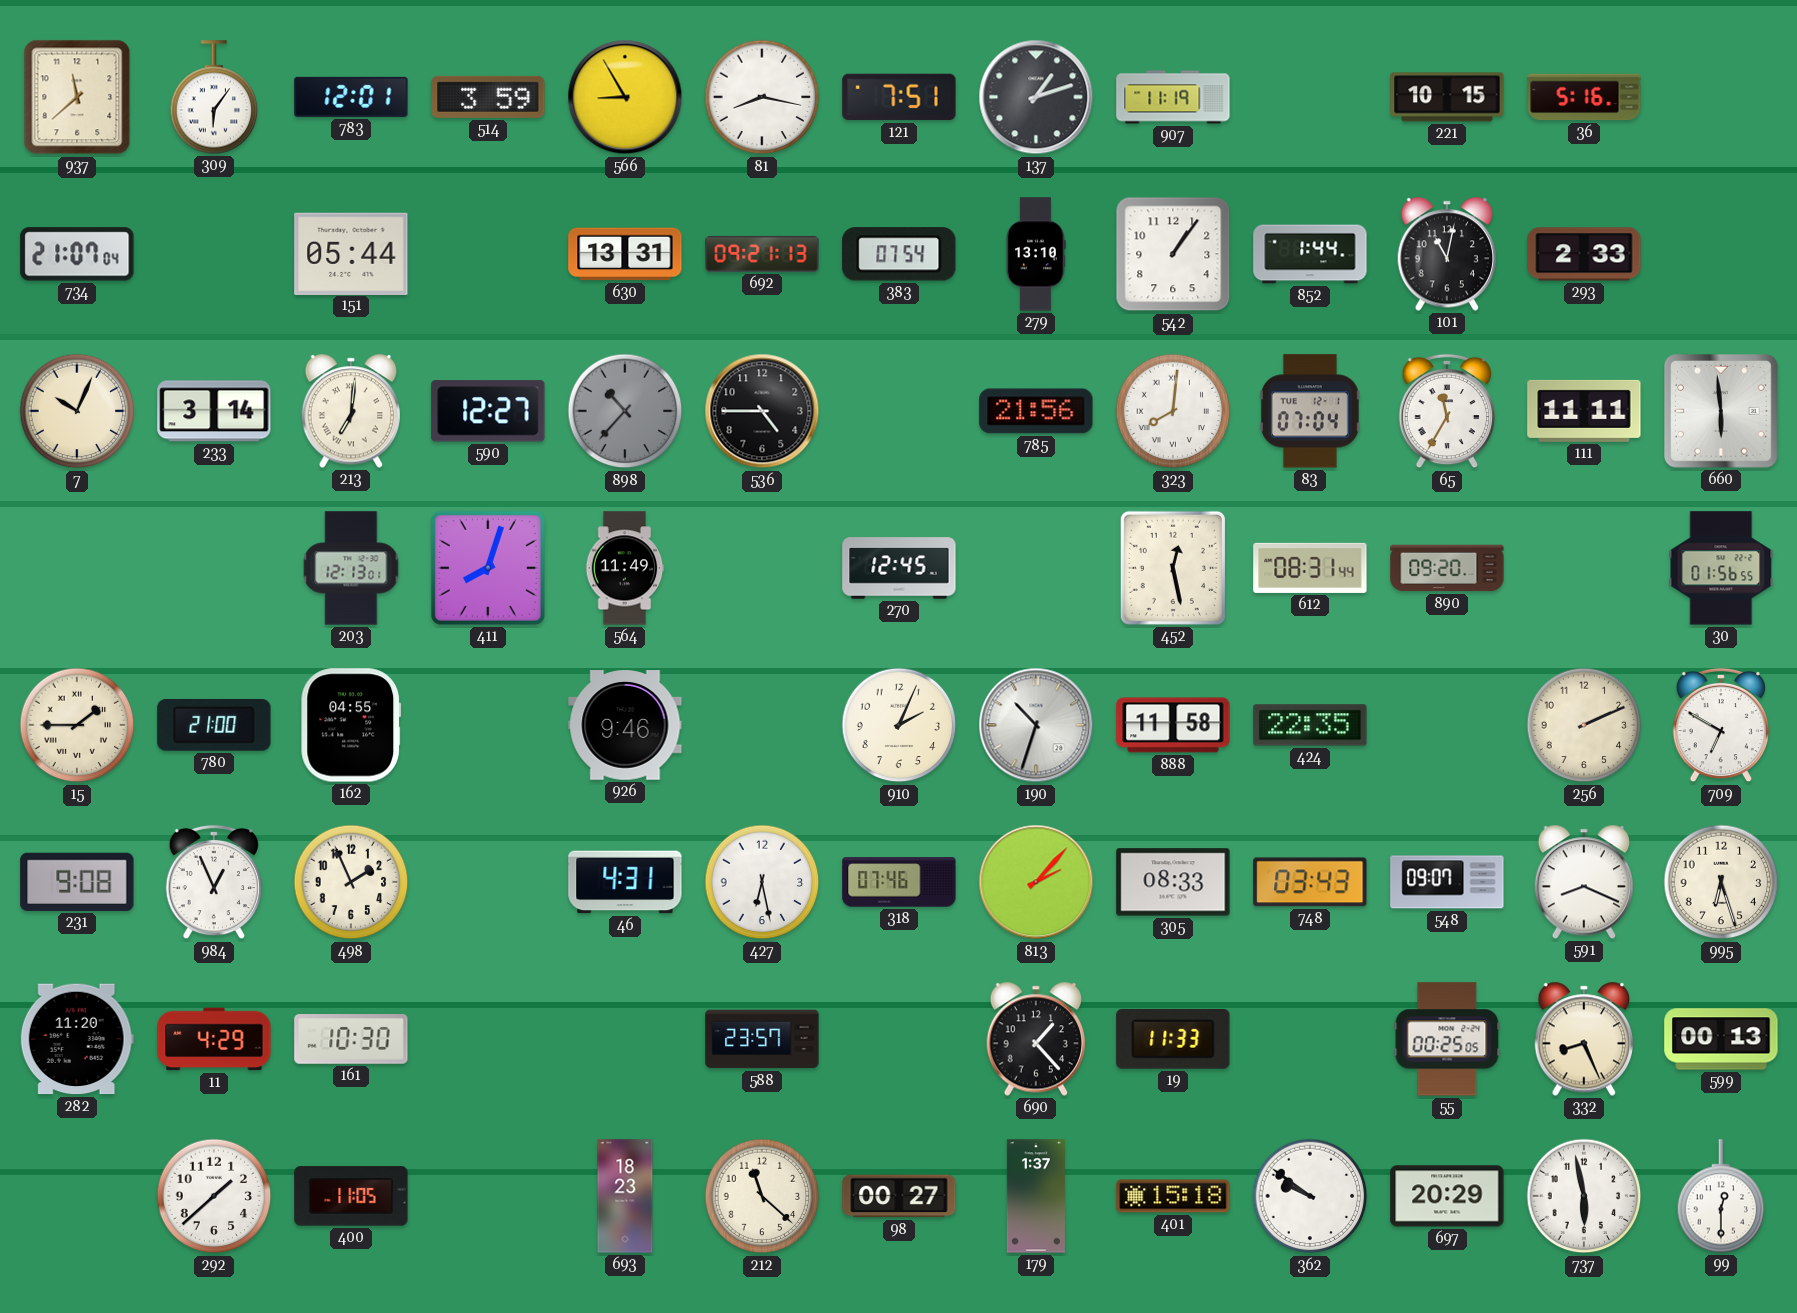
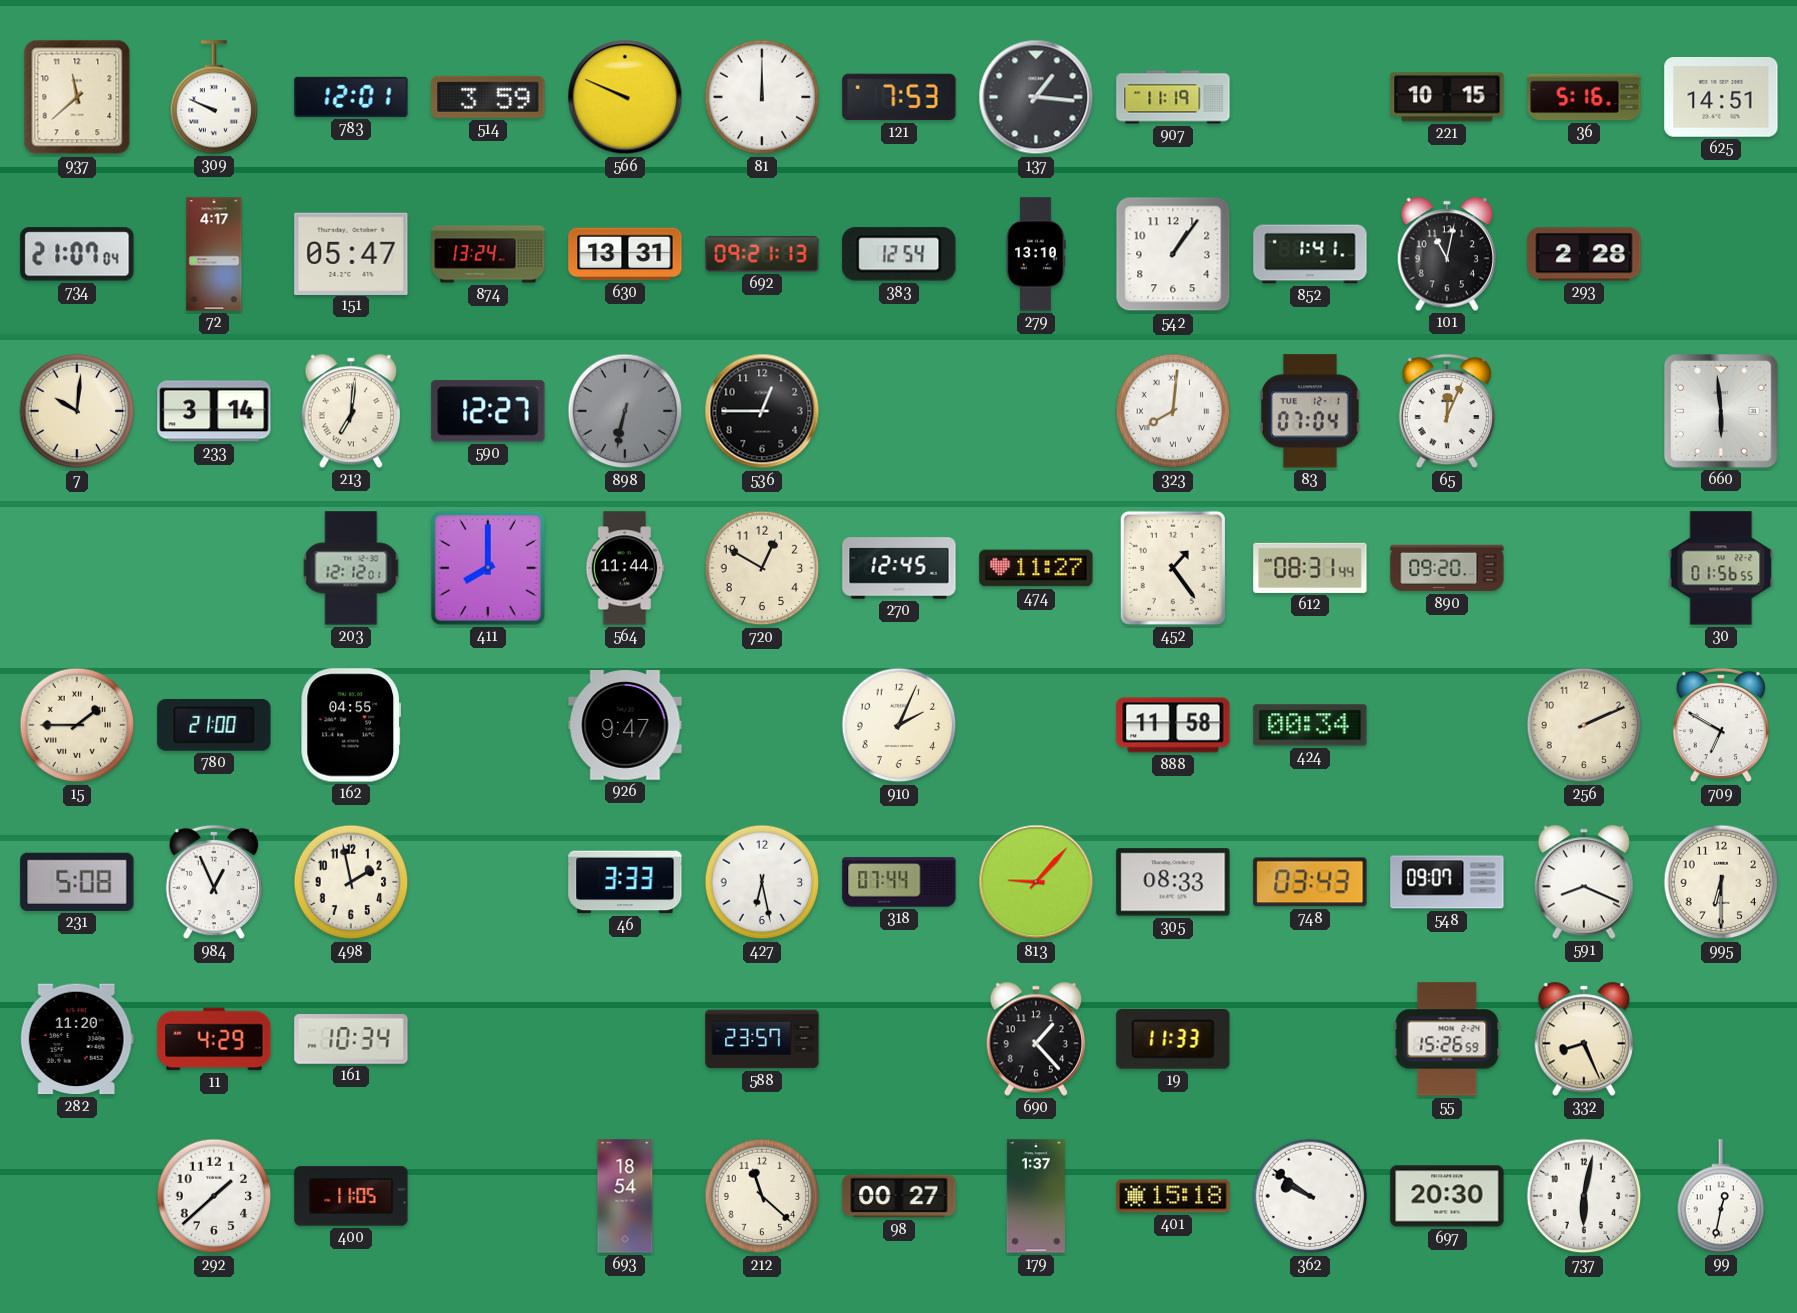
309: 6:06 -> 9:49
566: 8:55 -> 9:49
81: 8:17 -> 12:00
121: 7:51 -> 7:53
137: 1:12 -> 1:16
625: none -> 14:51
72: none -> 4:17
151: 05:44 -> 05:47
874: none -> 13:24
383: 07:54 -> 12:54
852: 1:44 -> 1:41
293: 2:33 -> 2:28
7: 10:04 -> 10:01
898: 10:37 -> 6:32
536: 4:45 -> 12:45
785: 21:56 -> none
65: 11:35 -> 12:04
111: 11:11 -> none
203: 12:13 -> 12:12
411: 8:03 -> 8:00
564: 11:49 -> 11:44
720: none -> 12:50
474: none -> 11:27
452: 12:28 -> 1:24
926: 9:46 -> 9:47
190: 10:33 -> none
424: 22:35 -> 00:34
231: 9:08 -> 5:08
498: 1:56 -> 1:58
46: 4:31 -> 3:33
318: 07:46 -> 07:44
813: 2:07 -> 9:07
995: 6:27 -> 6:30
161: 10:30 -> 10:34
55: 00:25 -> 15:26
599: 00:13 -> none
693: 18:23 -> 18:54
697: 20:29 -> 20:30
737: 5:58 -> 6:02
99: 12:30 -> 12:32
